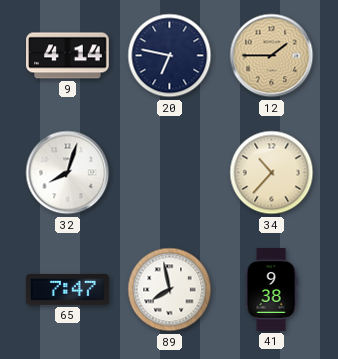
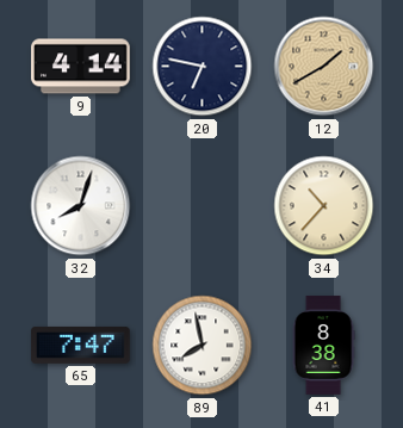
12: 1:45 -> 1:40
41: 9:38 -> 8:38
